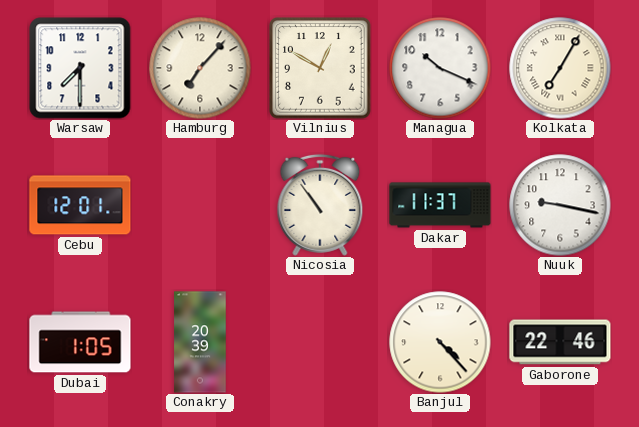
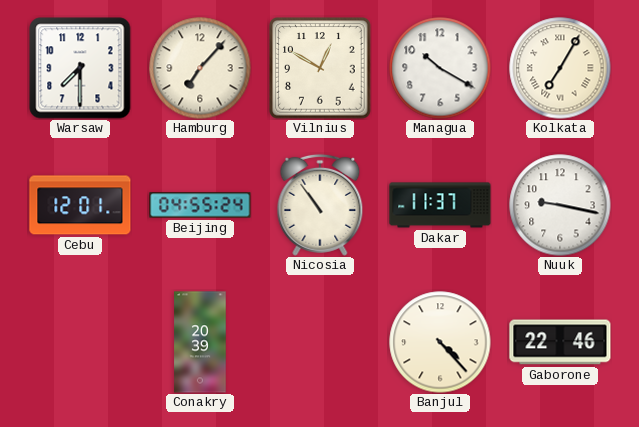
Managua: 10:19 -> 10:20
Beijing: none -> 04:55
Dubai: 1:05 -> none
